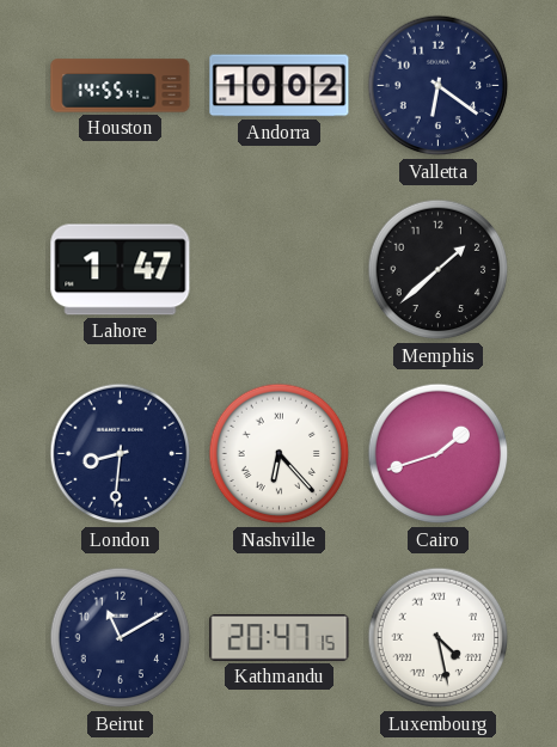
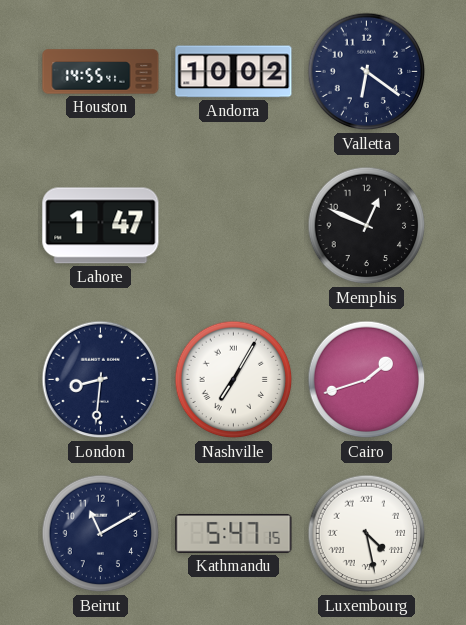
Memphis: 1:38 -> 12:49
Nashville: 6:23 -> 7:05
Kathmandu: 20:47 -> 5:47
